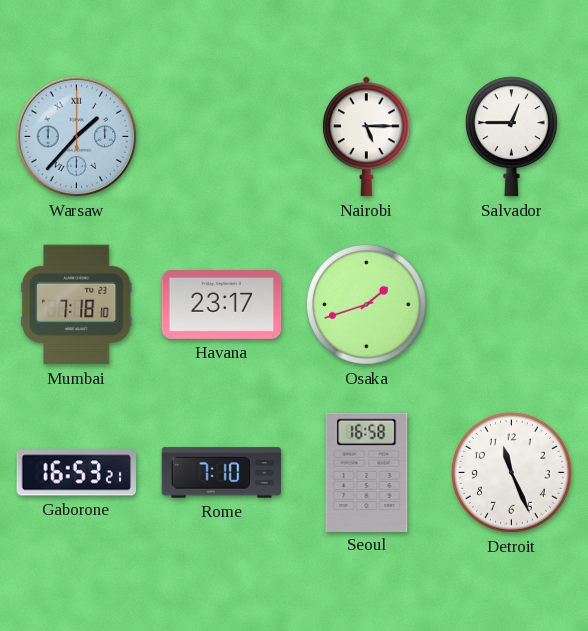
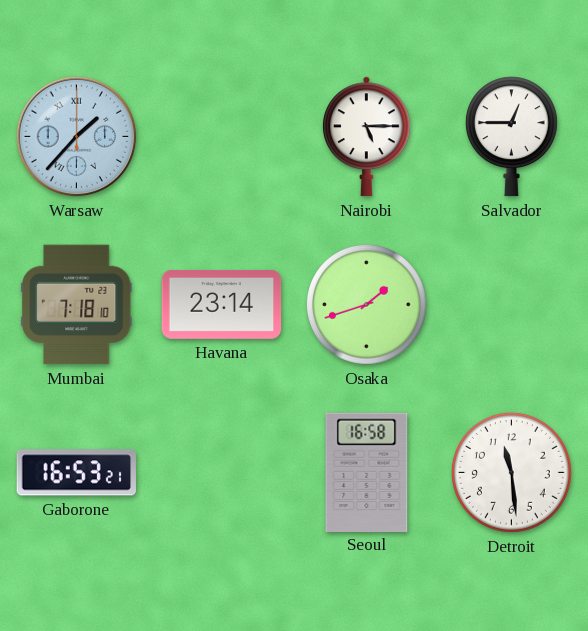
Havana: 23:17 -> 23:14
Rome: 7:10 -> none
Detroit: 11:26 -> 11:29
